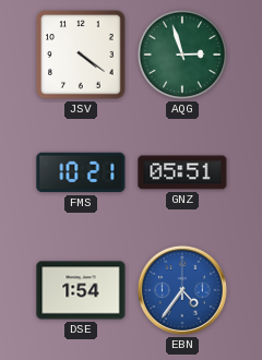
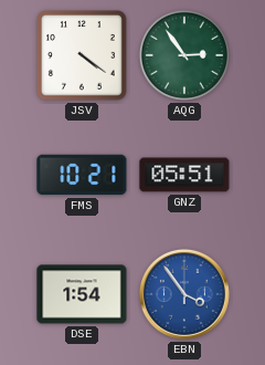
AQG: 2:57 -> 2:54
EBN: 4:36 -> 3:54
